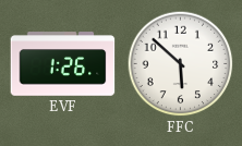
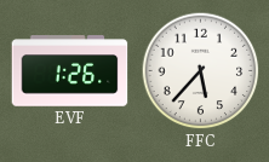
FFC: 5:52 -> 5:37
